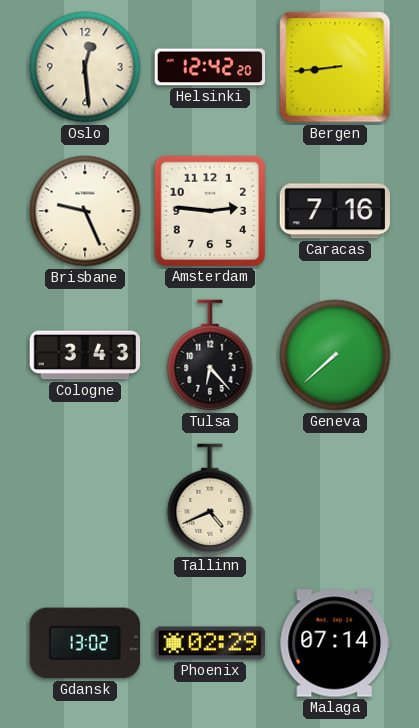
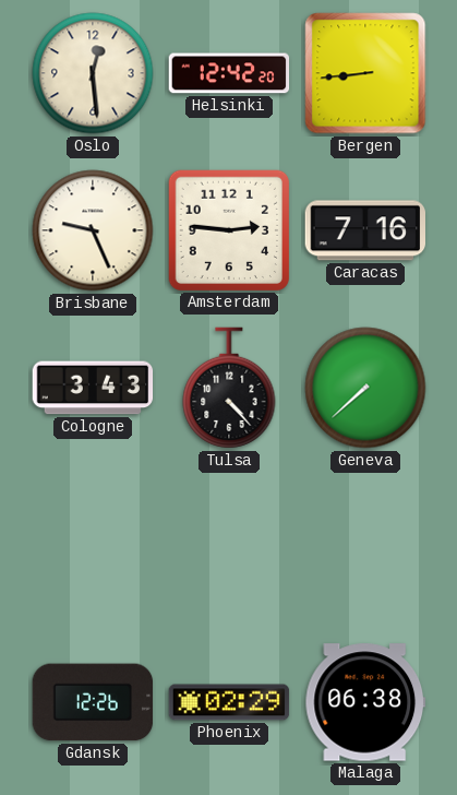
Tulsa: 6:23 -> 4:23
Tallinn: 4:41 -> none
Gdansk: 13:02 -> 12:26
Malaga: 07:14 -> 06:38
